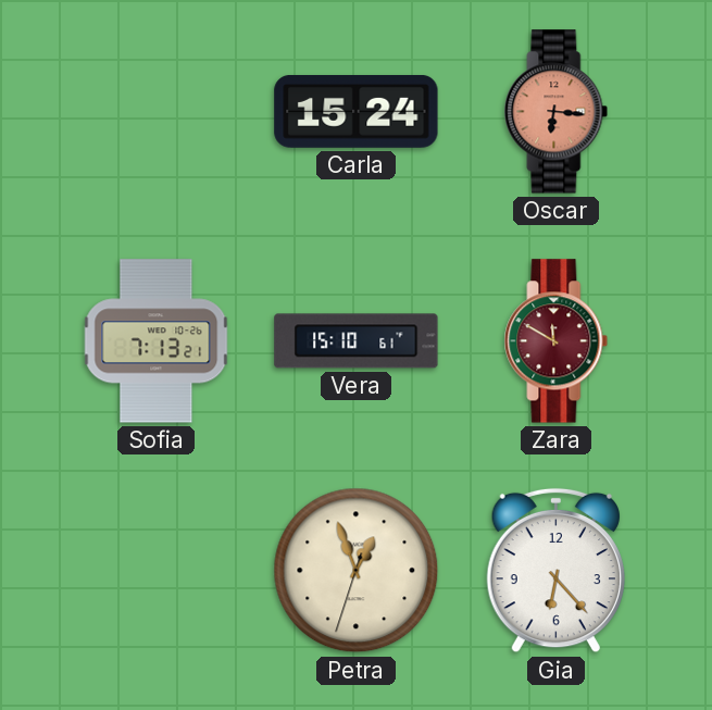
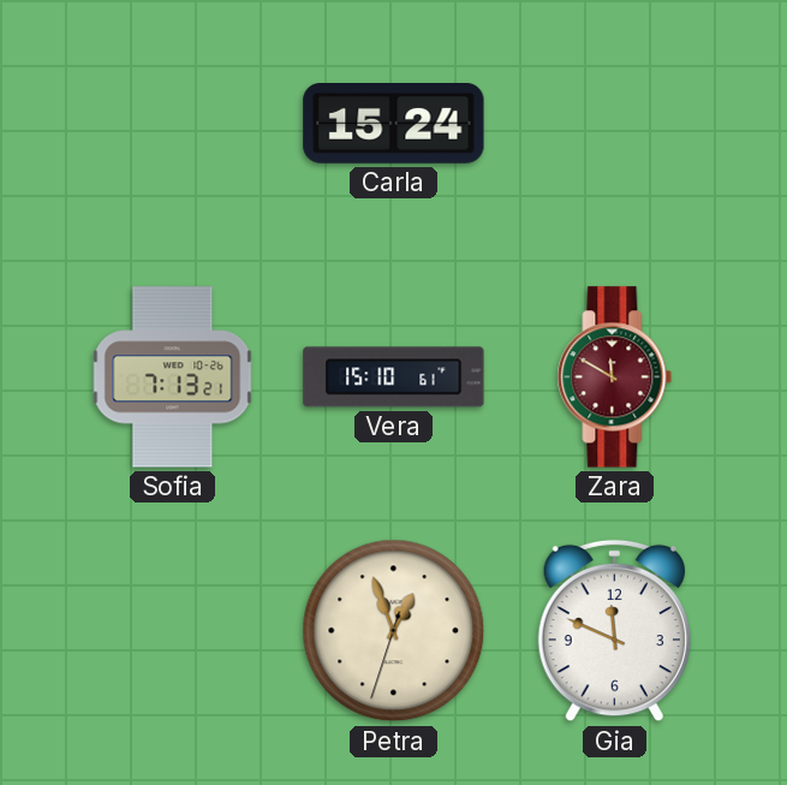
Oscar: 6:16 -> none
Gia: 6:23 -> 11:49
